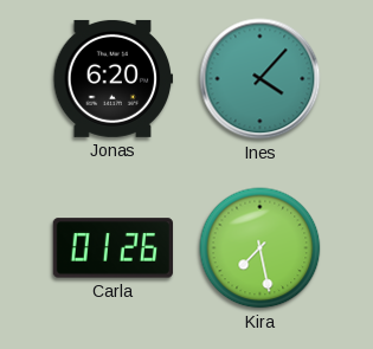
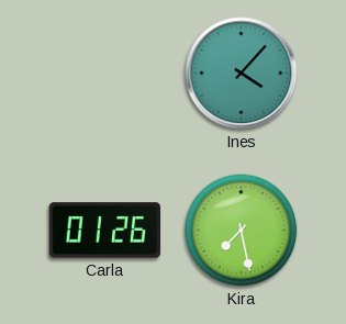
Jonas: 6:20 -> none
